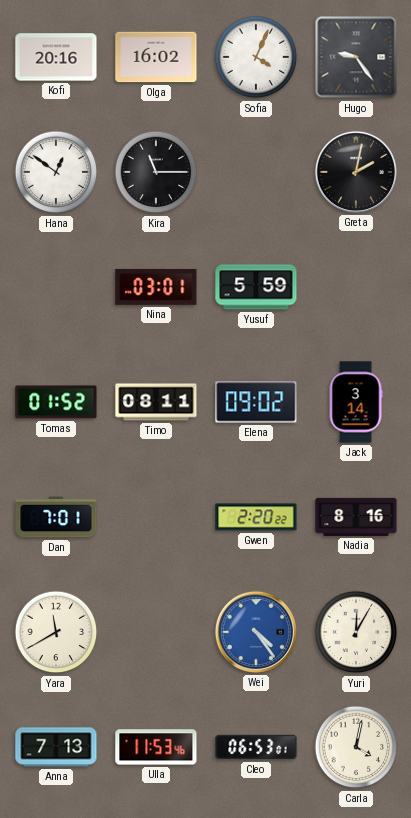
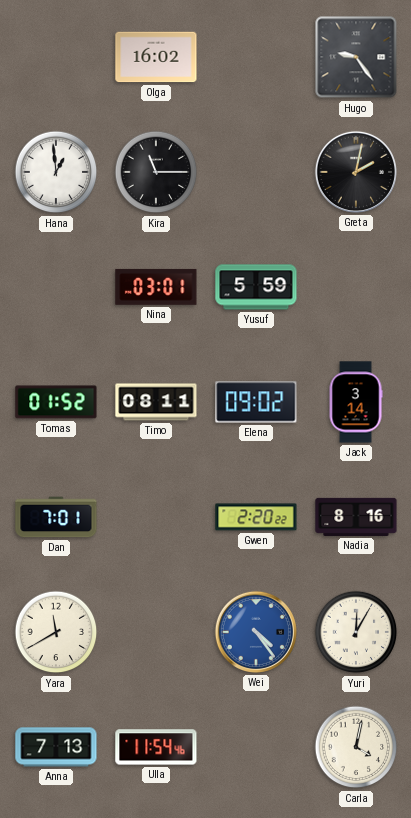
Kofi: 20:16 -> none
Sofia: 4:04 -> none
Hana: 12:51 -> 12:59
Ulla: 11:53 -> 11:54
Cleo: 06:53 -> none
